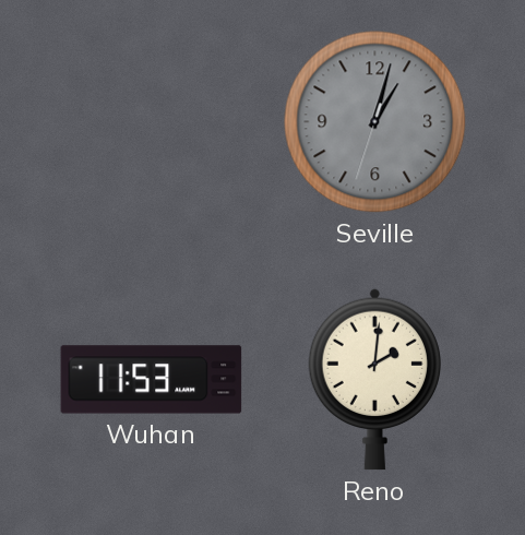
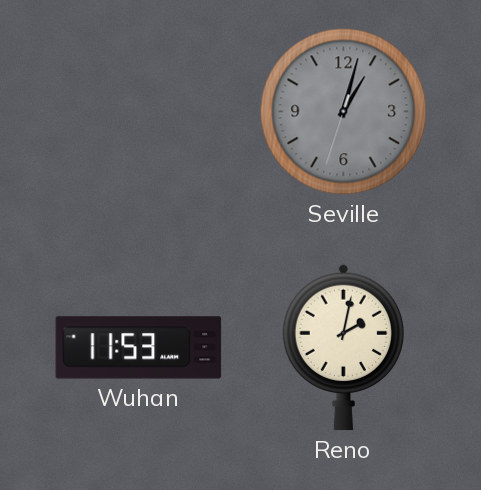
Reno: 2:01 -> 2:02
